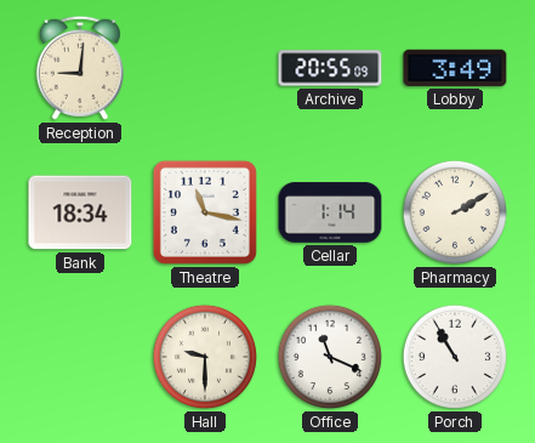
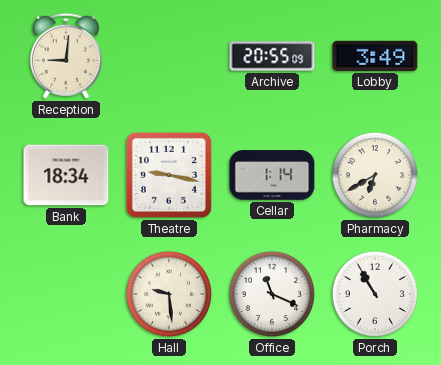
Theatre: 11:17 -> 9:17
Pharmacy: 2:10 -> 6:40
Hall: 9:30 -> 9:29
